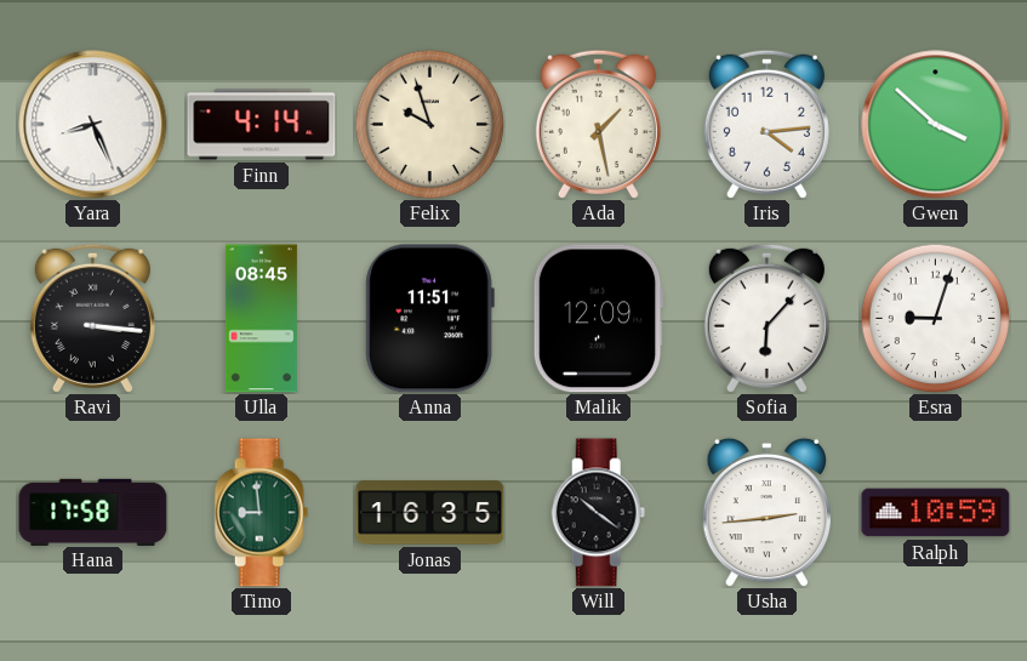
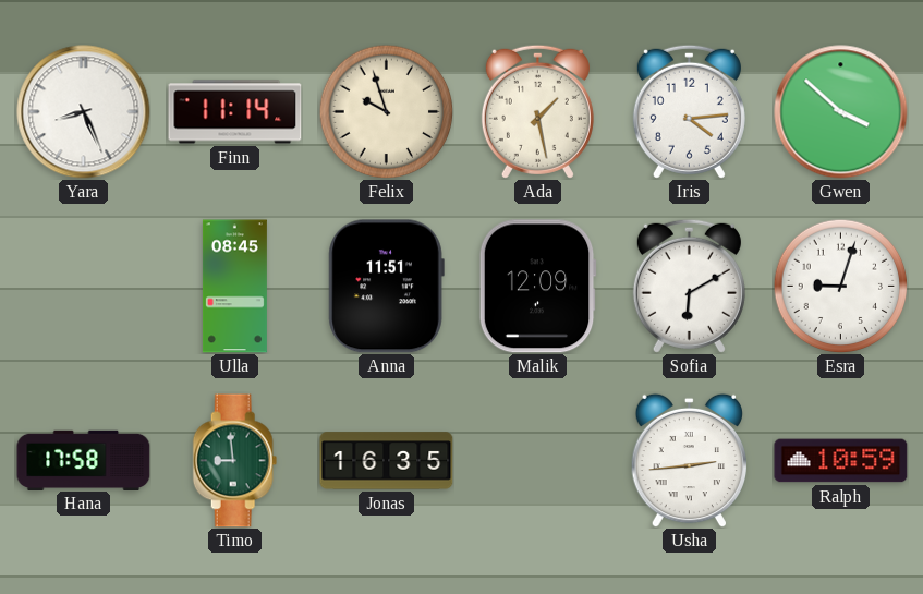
Finn: 4:14 -> 11:14
Ravi: 3:16 -> none
Sofia: 6:07 -> 6:10
Will: 10:21 -> none
